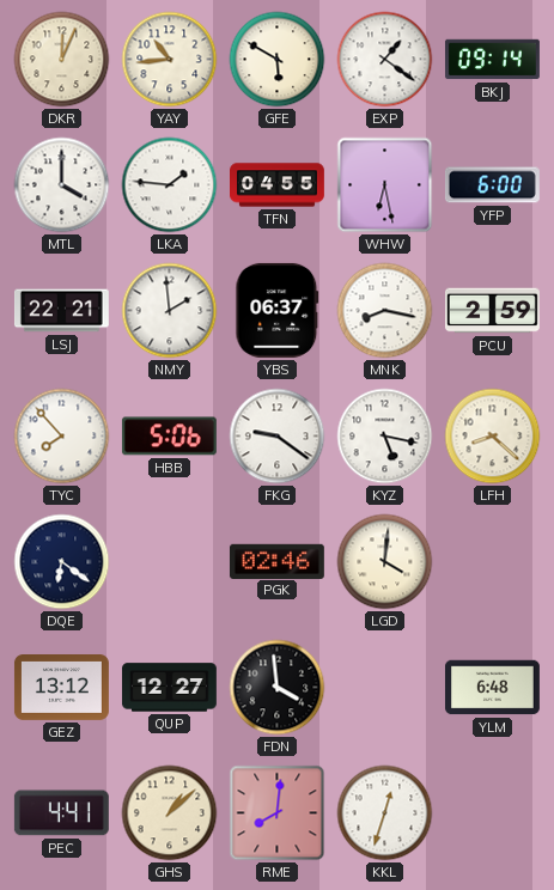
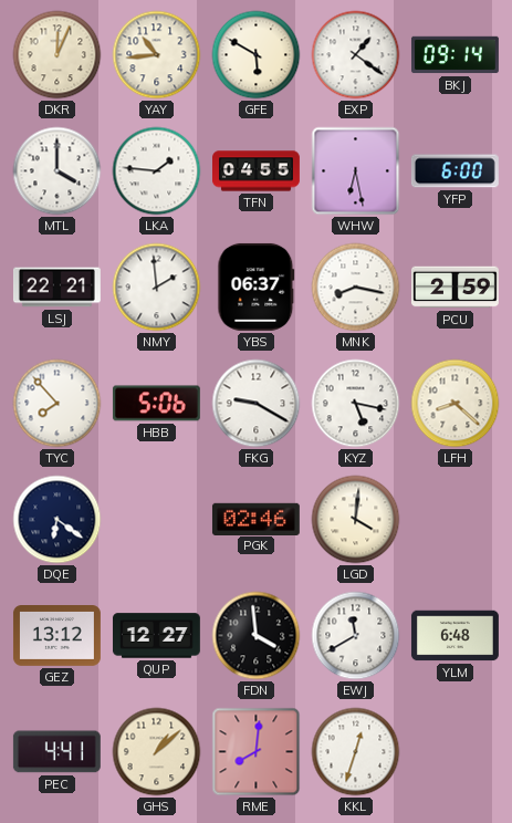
FKG: 9:21 -> 9:20
EWJ: none -> 11:40
